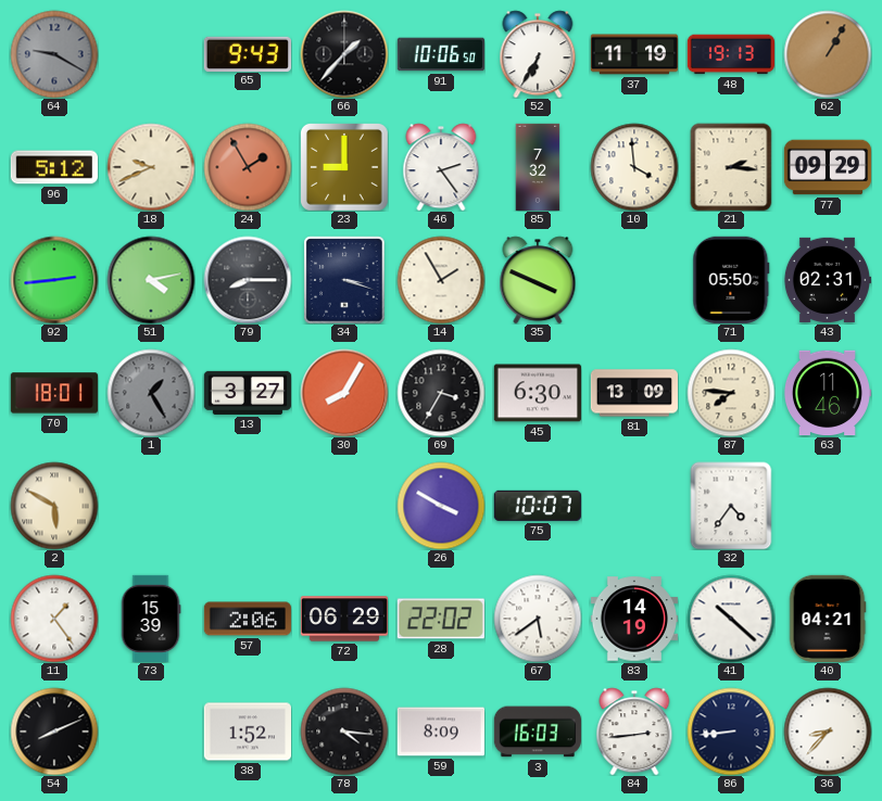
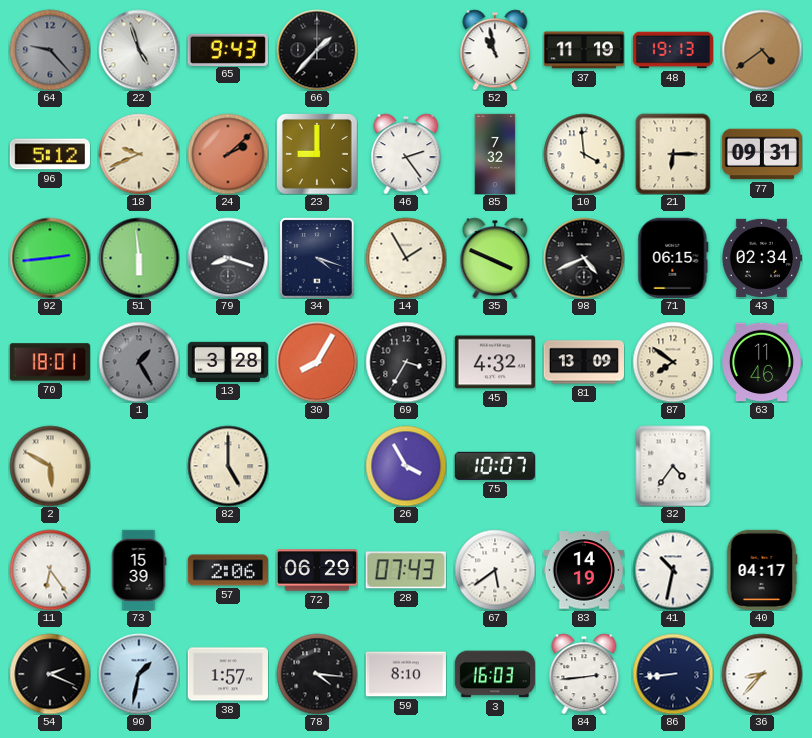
64: 9:20 -> 9:23
22: none -> 4:57
91: 10:06 -> none
52: 6:35 -> 10:58
62: 1:05 -> 4:39
24: 1:55 -> 2:08
21: 2:16 -> 6:15
77: 09:29 -> 09:31
51: 4:13 -> 5:59
79: 8:15 -> 8:18
34: 3:18 -> 4:18
98: none -> 4:41
71: 05:50 -> 06:15
43: 02:31 -> 02:34
13: 3:27 -> 3:28
45: 6:30 -> 4:32
87: 7:46 -> 7:51
82: none -> 5:00
26: 3:50 -> 3:55
11: 1:24 -> 6:24
28: 22:02 -> 07:43
41: 10:22 -> 10:32
40: 04:21 -> 04:17
54: 8:11 -> 2:19
90: none -> 1:32
38: 1:52 -> 1:57
59: 8:09 -> 8:10
